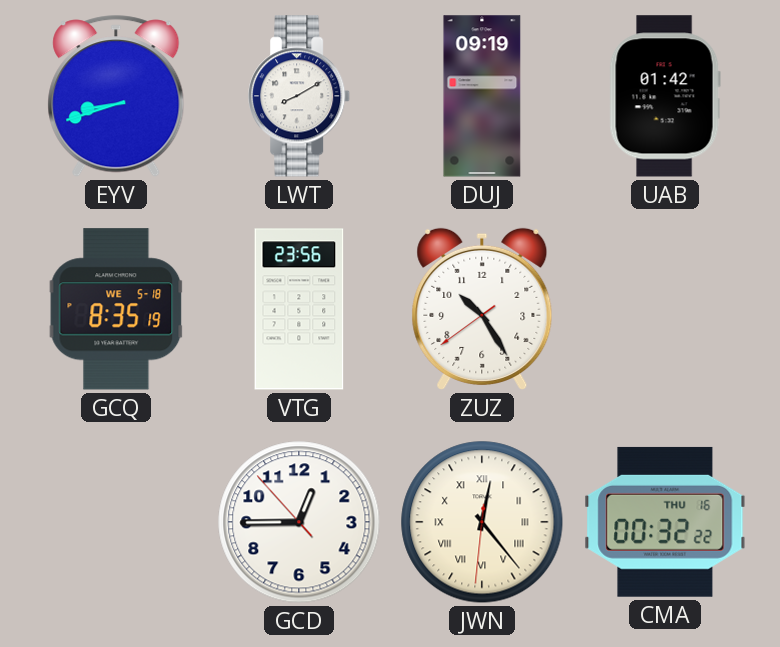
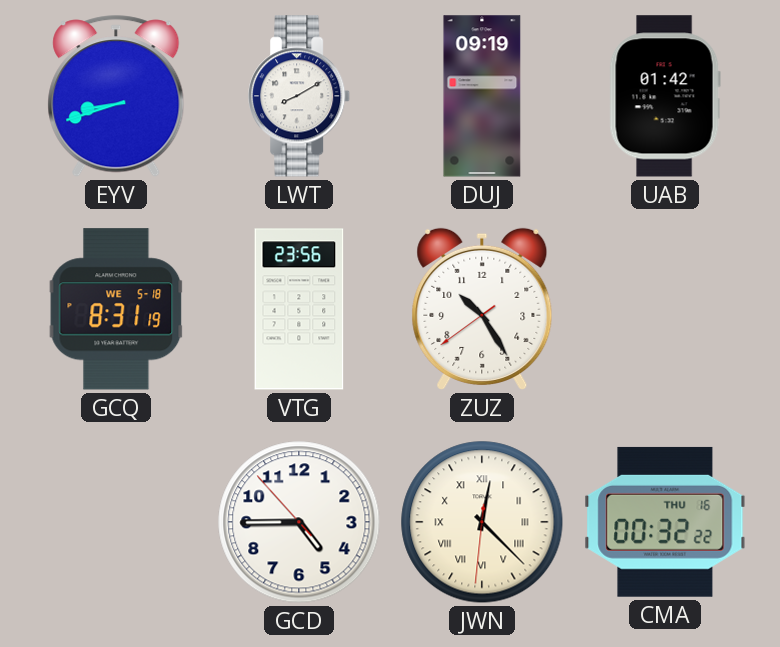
GCQ: 8:35 -> 8:31
GCD: 12:44 -> 4:44
JWN: 12:23 -> 12:22
